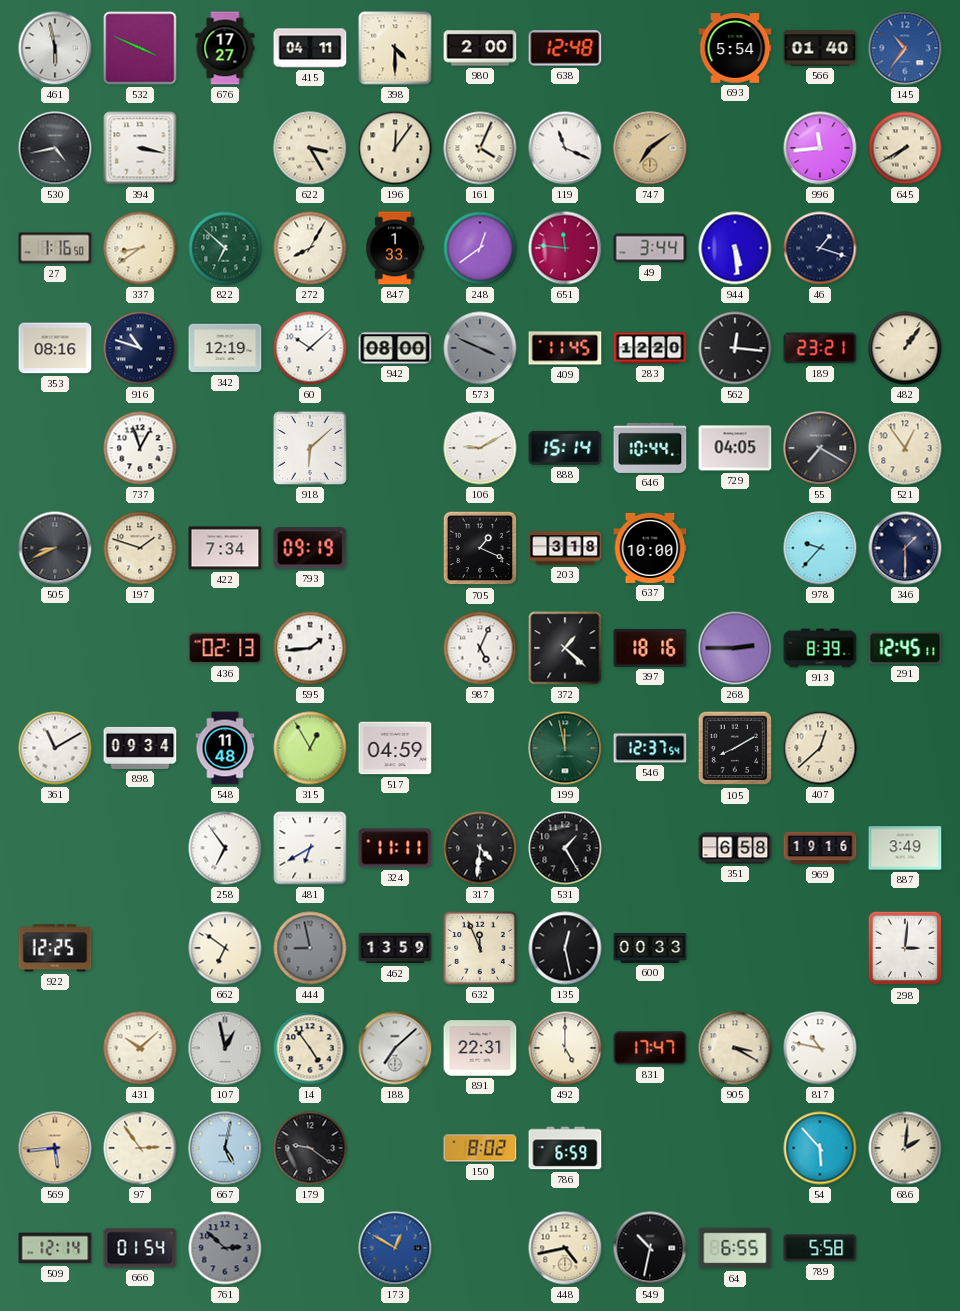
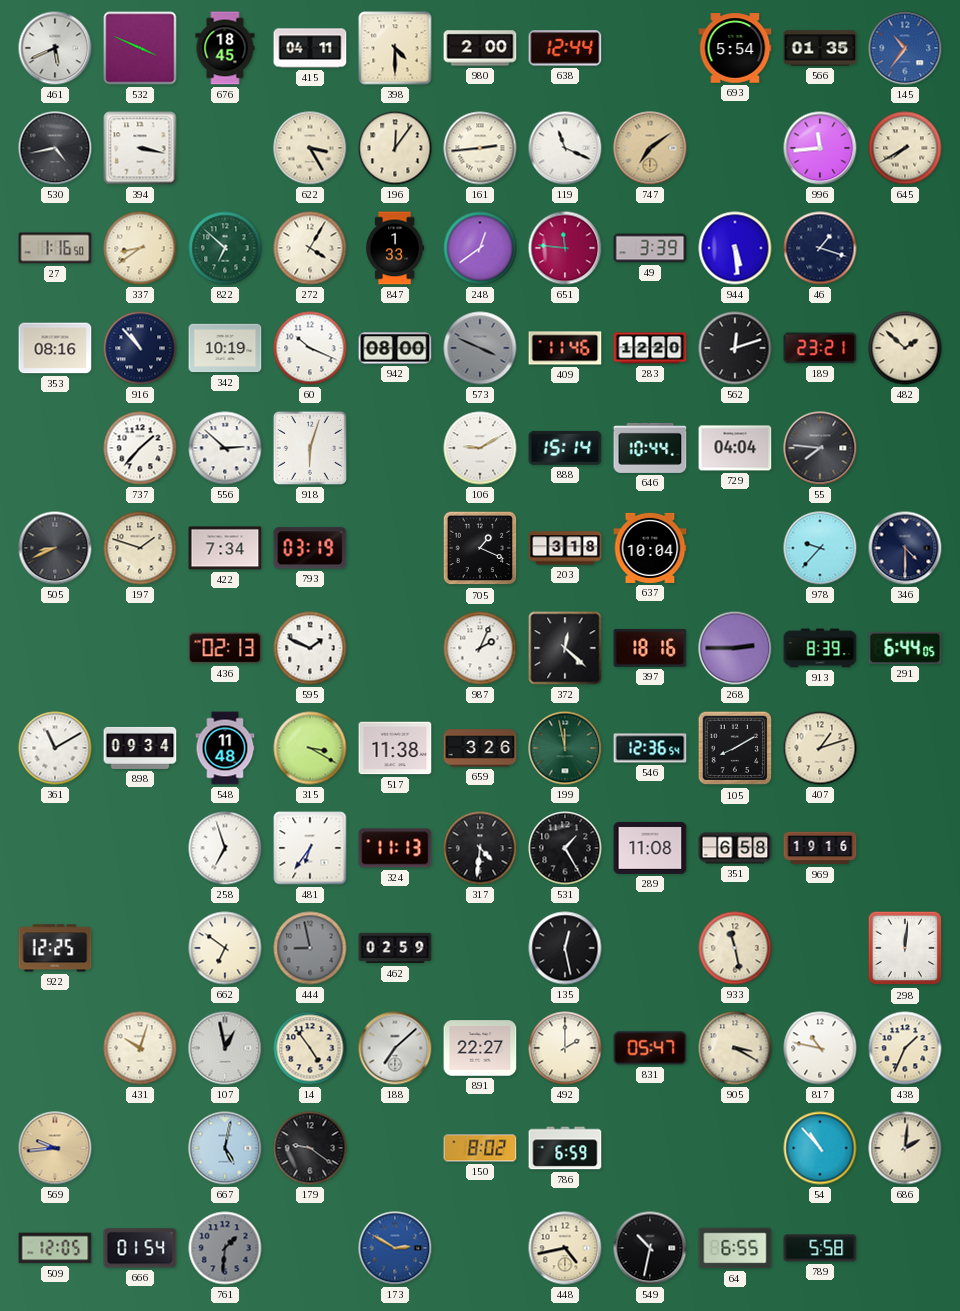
461: 5:58 -> 5:41
676: 17:27 -> 18:45
638: 12:48 -> 12:44
566: 01:40 -> 01:35
161: 4:04 -> 2:44
272: 8:05 -> 4:05
49: 3:44 -> 3:39
916: 10:48 -> 10:53
342: 12:19 -> 10:19
60: 10:08 -> 10:19
409: 11:45 -> 11:46
562: 12:16 -> 12:12
482: 1:06 -> 1:52
737: 12:57 -> 1:37
556: none -> 2:52
918: 6:08 -> 6:03
729: 04:05 -> 04:04
55: 7:20 -> 7:46
521: 12:54 -> none
793: 09:19 -> 03:19
637: 10:00 -> 10:04
346: 1:30 -> 4:30
595: 1:44 -> 1:49
987: 5:04 -> 2:04
372: 1:22 -> 12:22
291: 12:45 -> 6:44
315: 12:55 -> 3:20
517: 04:59 -> 11:38
659: none -> 3:26
546: 12:37 -> 12:36
407: 12:38 -> 1:12
258: 6:54 -> 6:57
481: 6:40 -> 6:36
324: 11:11 -> 11:13
289: none -> 11:08
887: 3:49 -> none
462: 13:59 -> 02:59
632: 11:56 -> none
600: 00:33 -> none
933: none -> 11:28
298: 3:01 -> 12:01
431: 10:08 -> 10:03
891: 22:31 -> 22:27
492: 5:00 -> 2:00
831: 17:47 -> 05:47
438: none -> 1:34
569: 5:44 -> 9:44
97: 2:54 -> none
54: 5:53 -> 10:53
509: 12:14 -> 12:05
761: 2:52 -> 1:31
173: 12:50 -> 2:50
